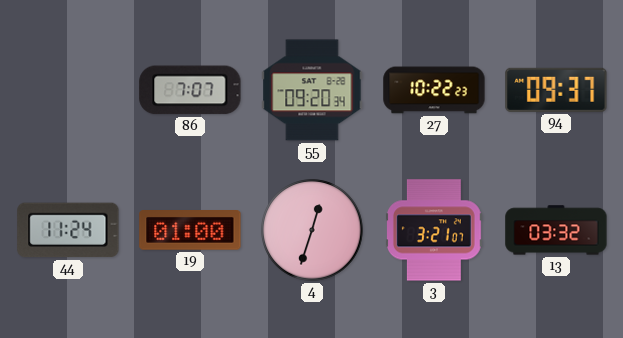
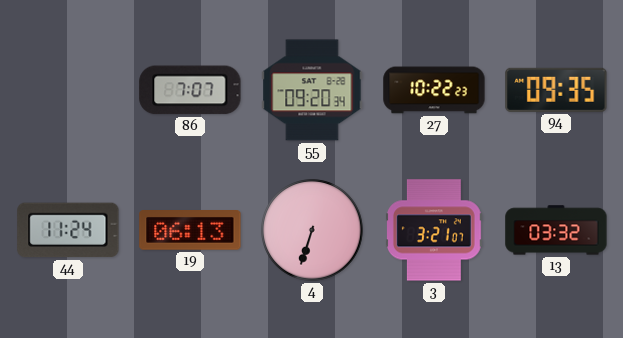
94: 09:37 -> 09:35
19: 01:00 -> 06:13
4: 12:33 -> 6:33
